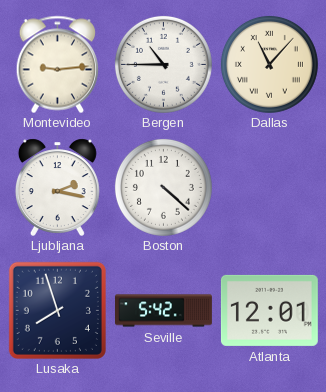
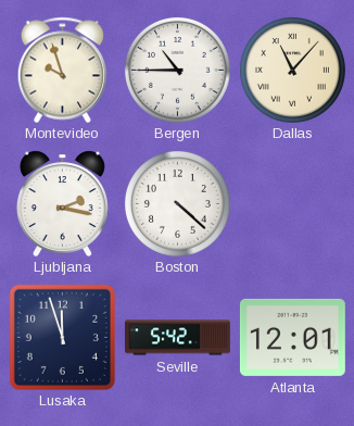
Montevideo: 9:14 -> 9:57
Lusaka: 7:57 -> 11:57
